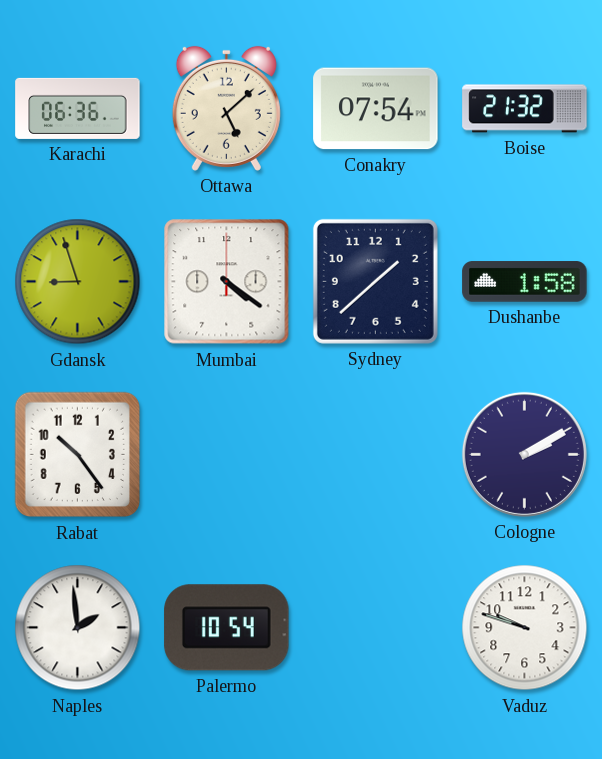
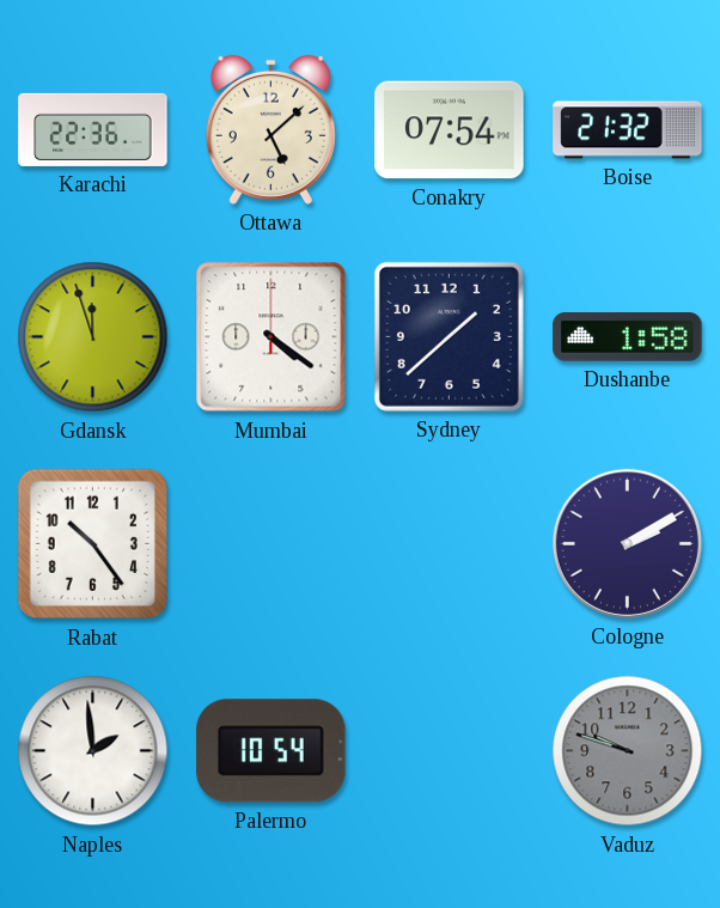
Karachi: 06:36 -> 22:36
Gdansk: 8:57 -> 11:57
Vaduz dial: white -> grey
